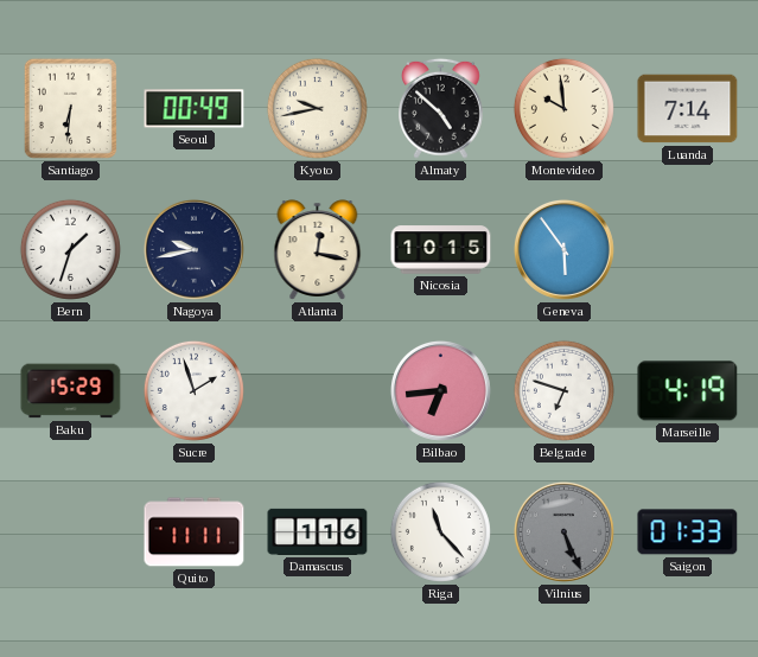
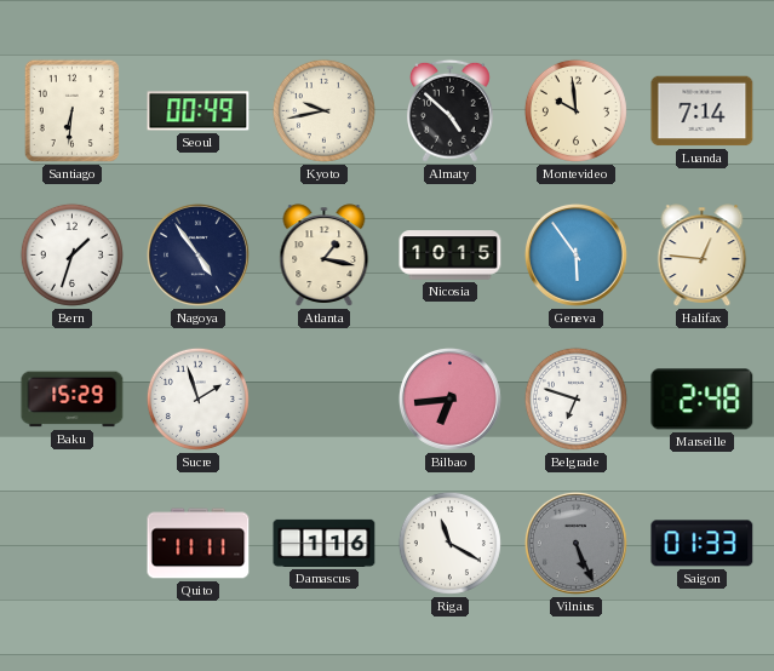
Nagoya: 9:43 -> 4:54
Atlanta: 12:17 -> 1:17
Halifax: none -> 12:46
Marseille: 4:19 -> 2:48
Riga: 11:23 -> 11:20
